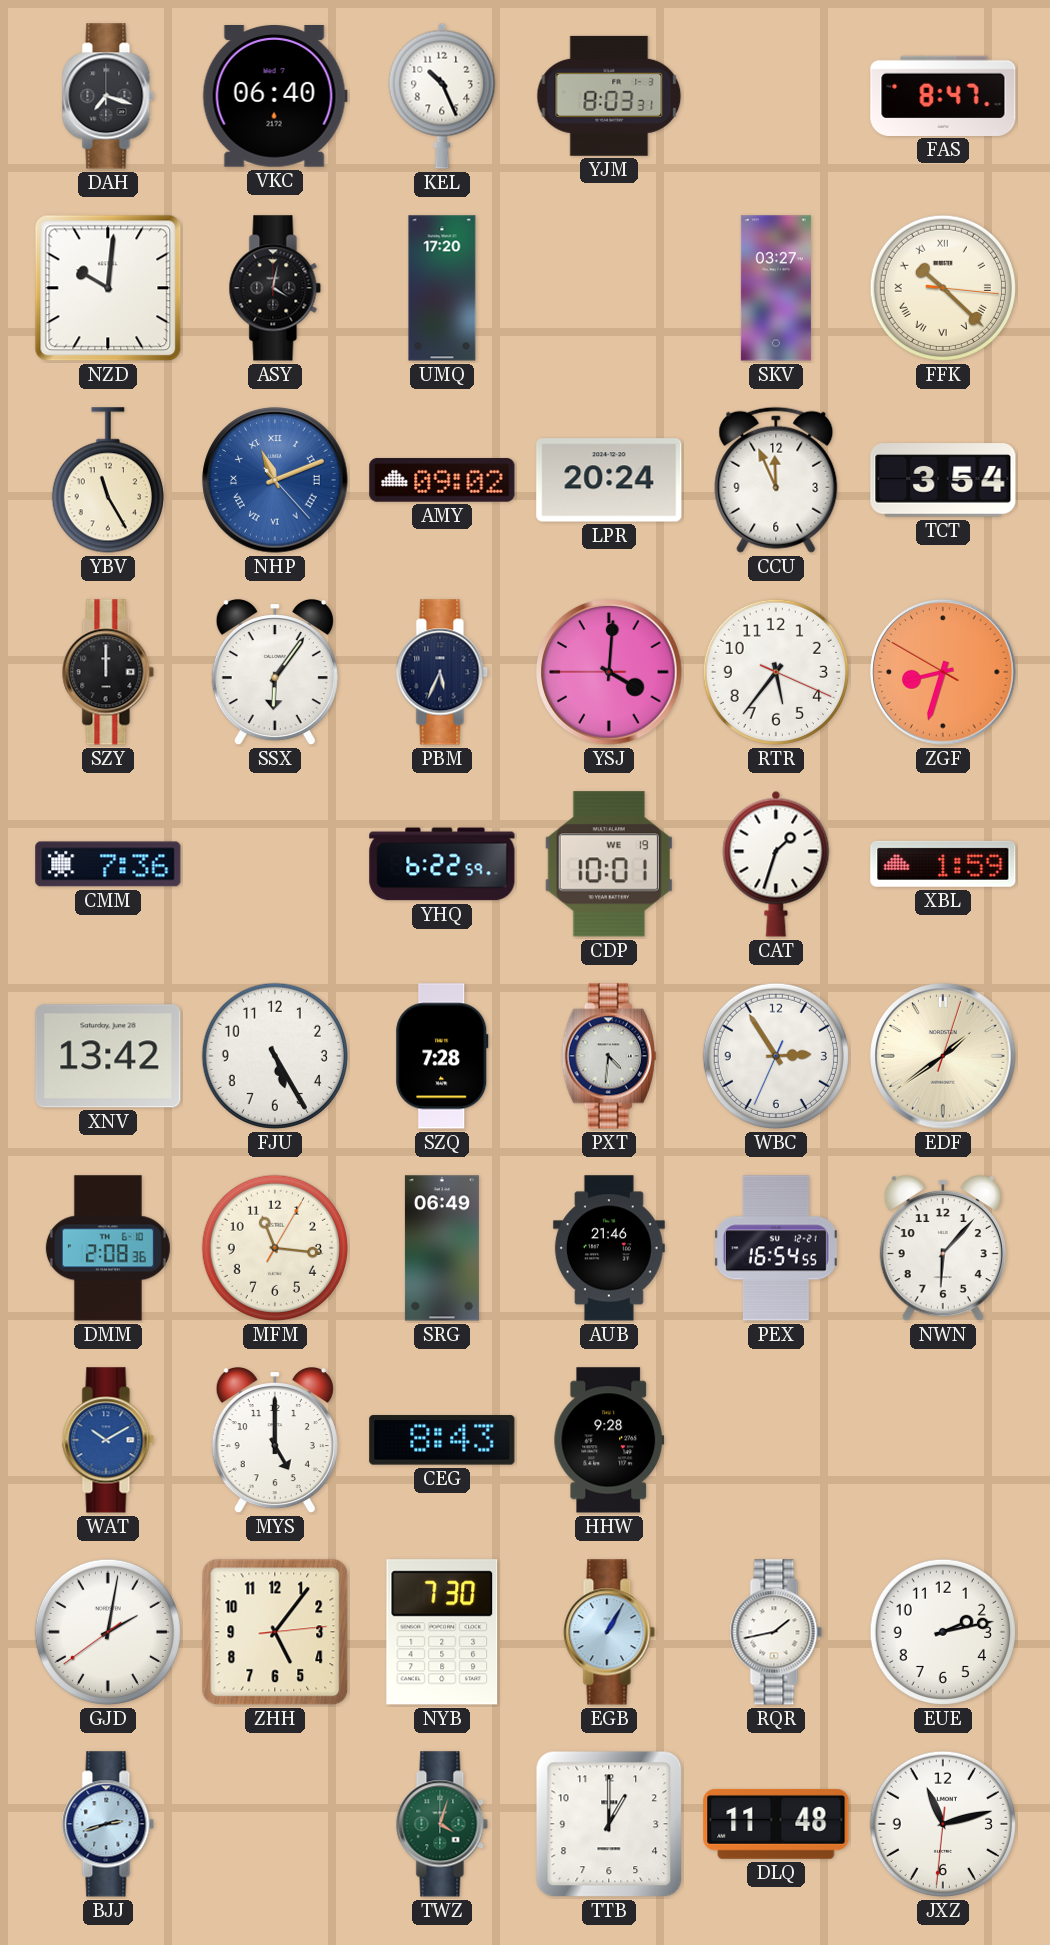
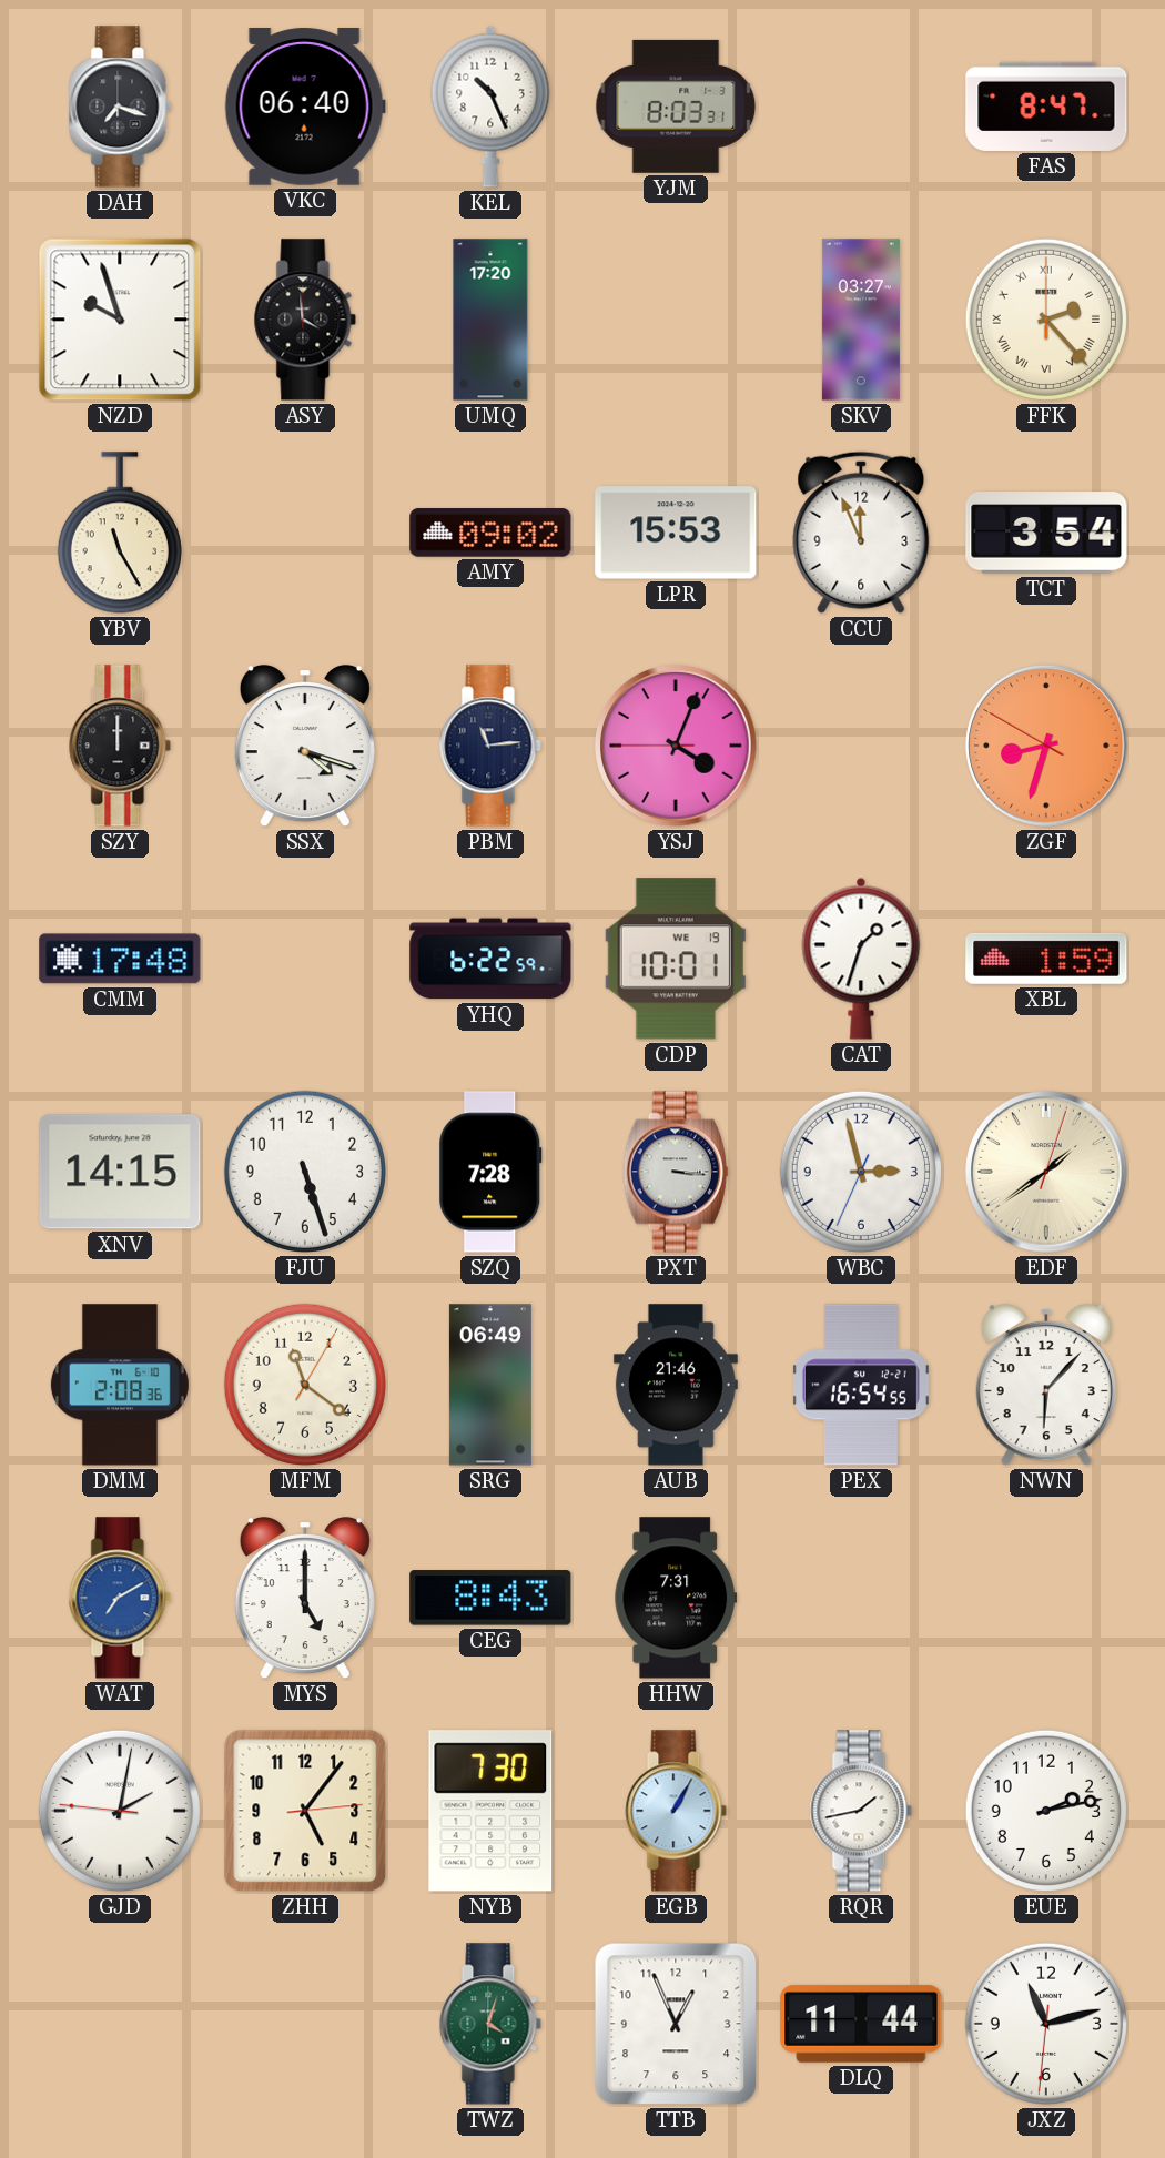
NZD: 10:01 -> 9:57
ASY: 4:02 -> 3:59
FFK: 10:22 -> 2:23
NHP: 11:11 -> none
LPR: 20:24 -> 15:53
SSX: 6:06 -> 4:18
PBM: 5:34 -> 11:14
YSJ: 4:00 -> 4:03
RTR: 5:36 -> none
CMM: 7:36 -> 17:48
XNV: 13:42 -> 14:15
FJU: 5:25 -> 5:27
PXT: 4:31 -> 3:16
WBC: 2:54 -> 2:57
MFM: 11:16 -> 11:21
WAT: 10:10 -> 7:10
HHW: 9:28 -> 7:31
GJD: 2:01:39 -> 2:01:46
BJJ: 2:42 -> none
TTB: 1:00 -> 12:56
DLQ: 11:48 -> 11:44
